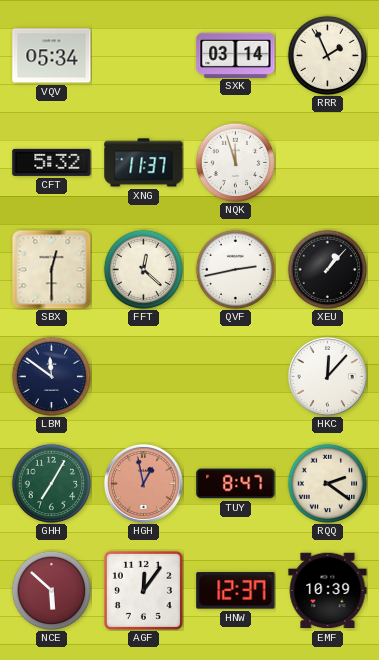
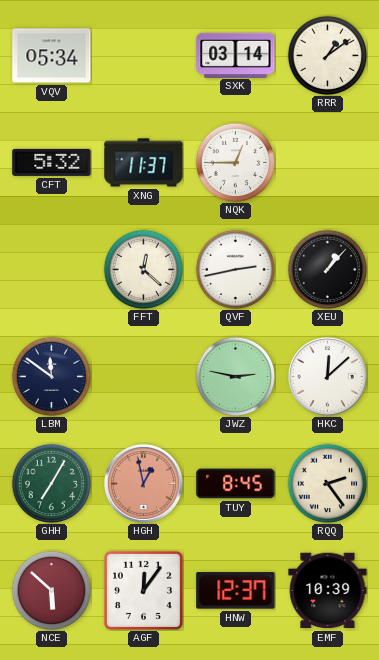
RRR: 1:56 -> 1:09
NQK: 11:57 -> 12:45
SBX: 12:30 -> none
JWZ: none -> 2:47
HKC: 12:07 -> 12:08
TUY: 8:47 -> 8:45
RQQ: 2:21 -> 2:24
